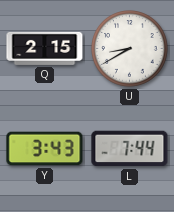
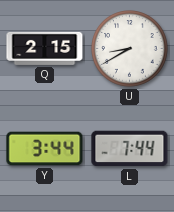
Y: 3:43 -> 3:44
